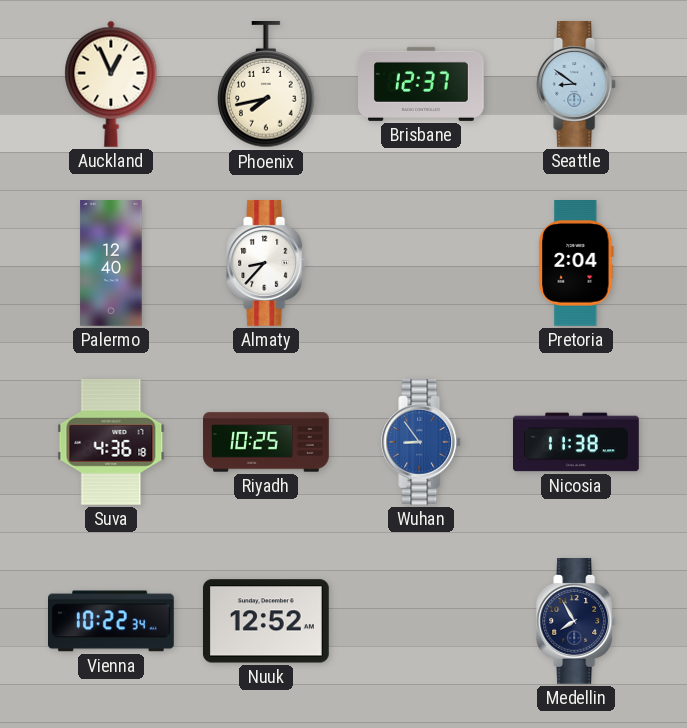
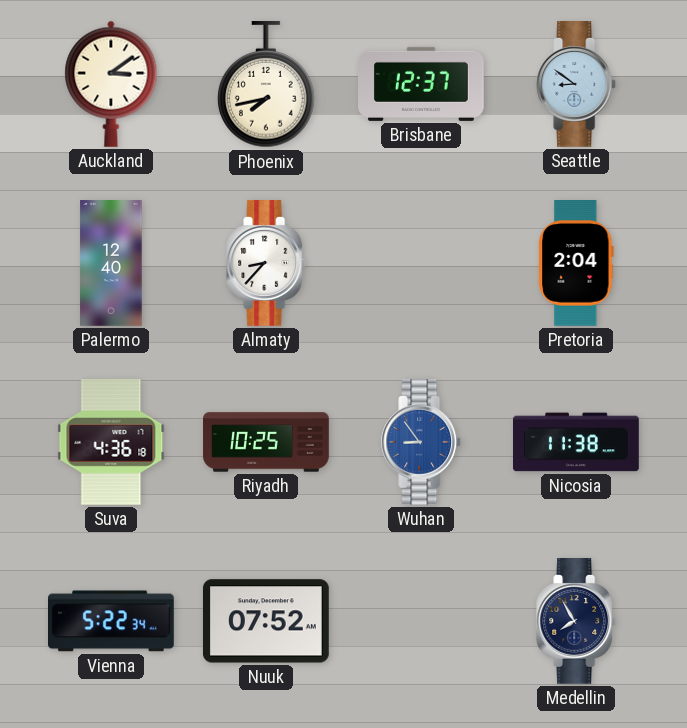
Auckland: 12:56 -> 3:09
Vienna: 10:22 -> 5:22
Nuuk: 12:52 -> 07:52
